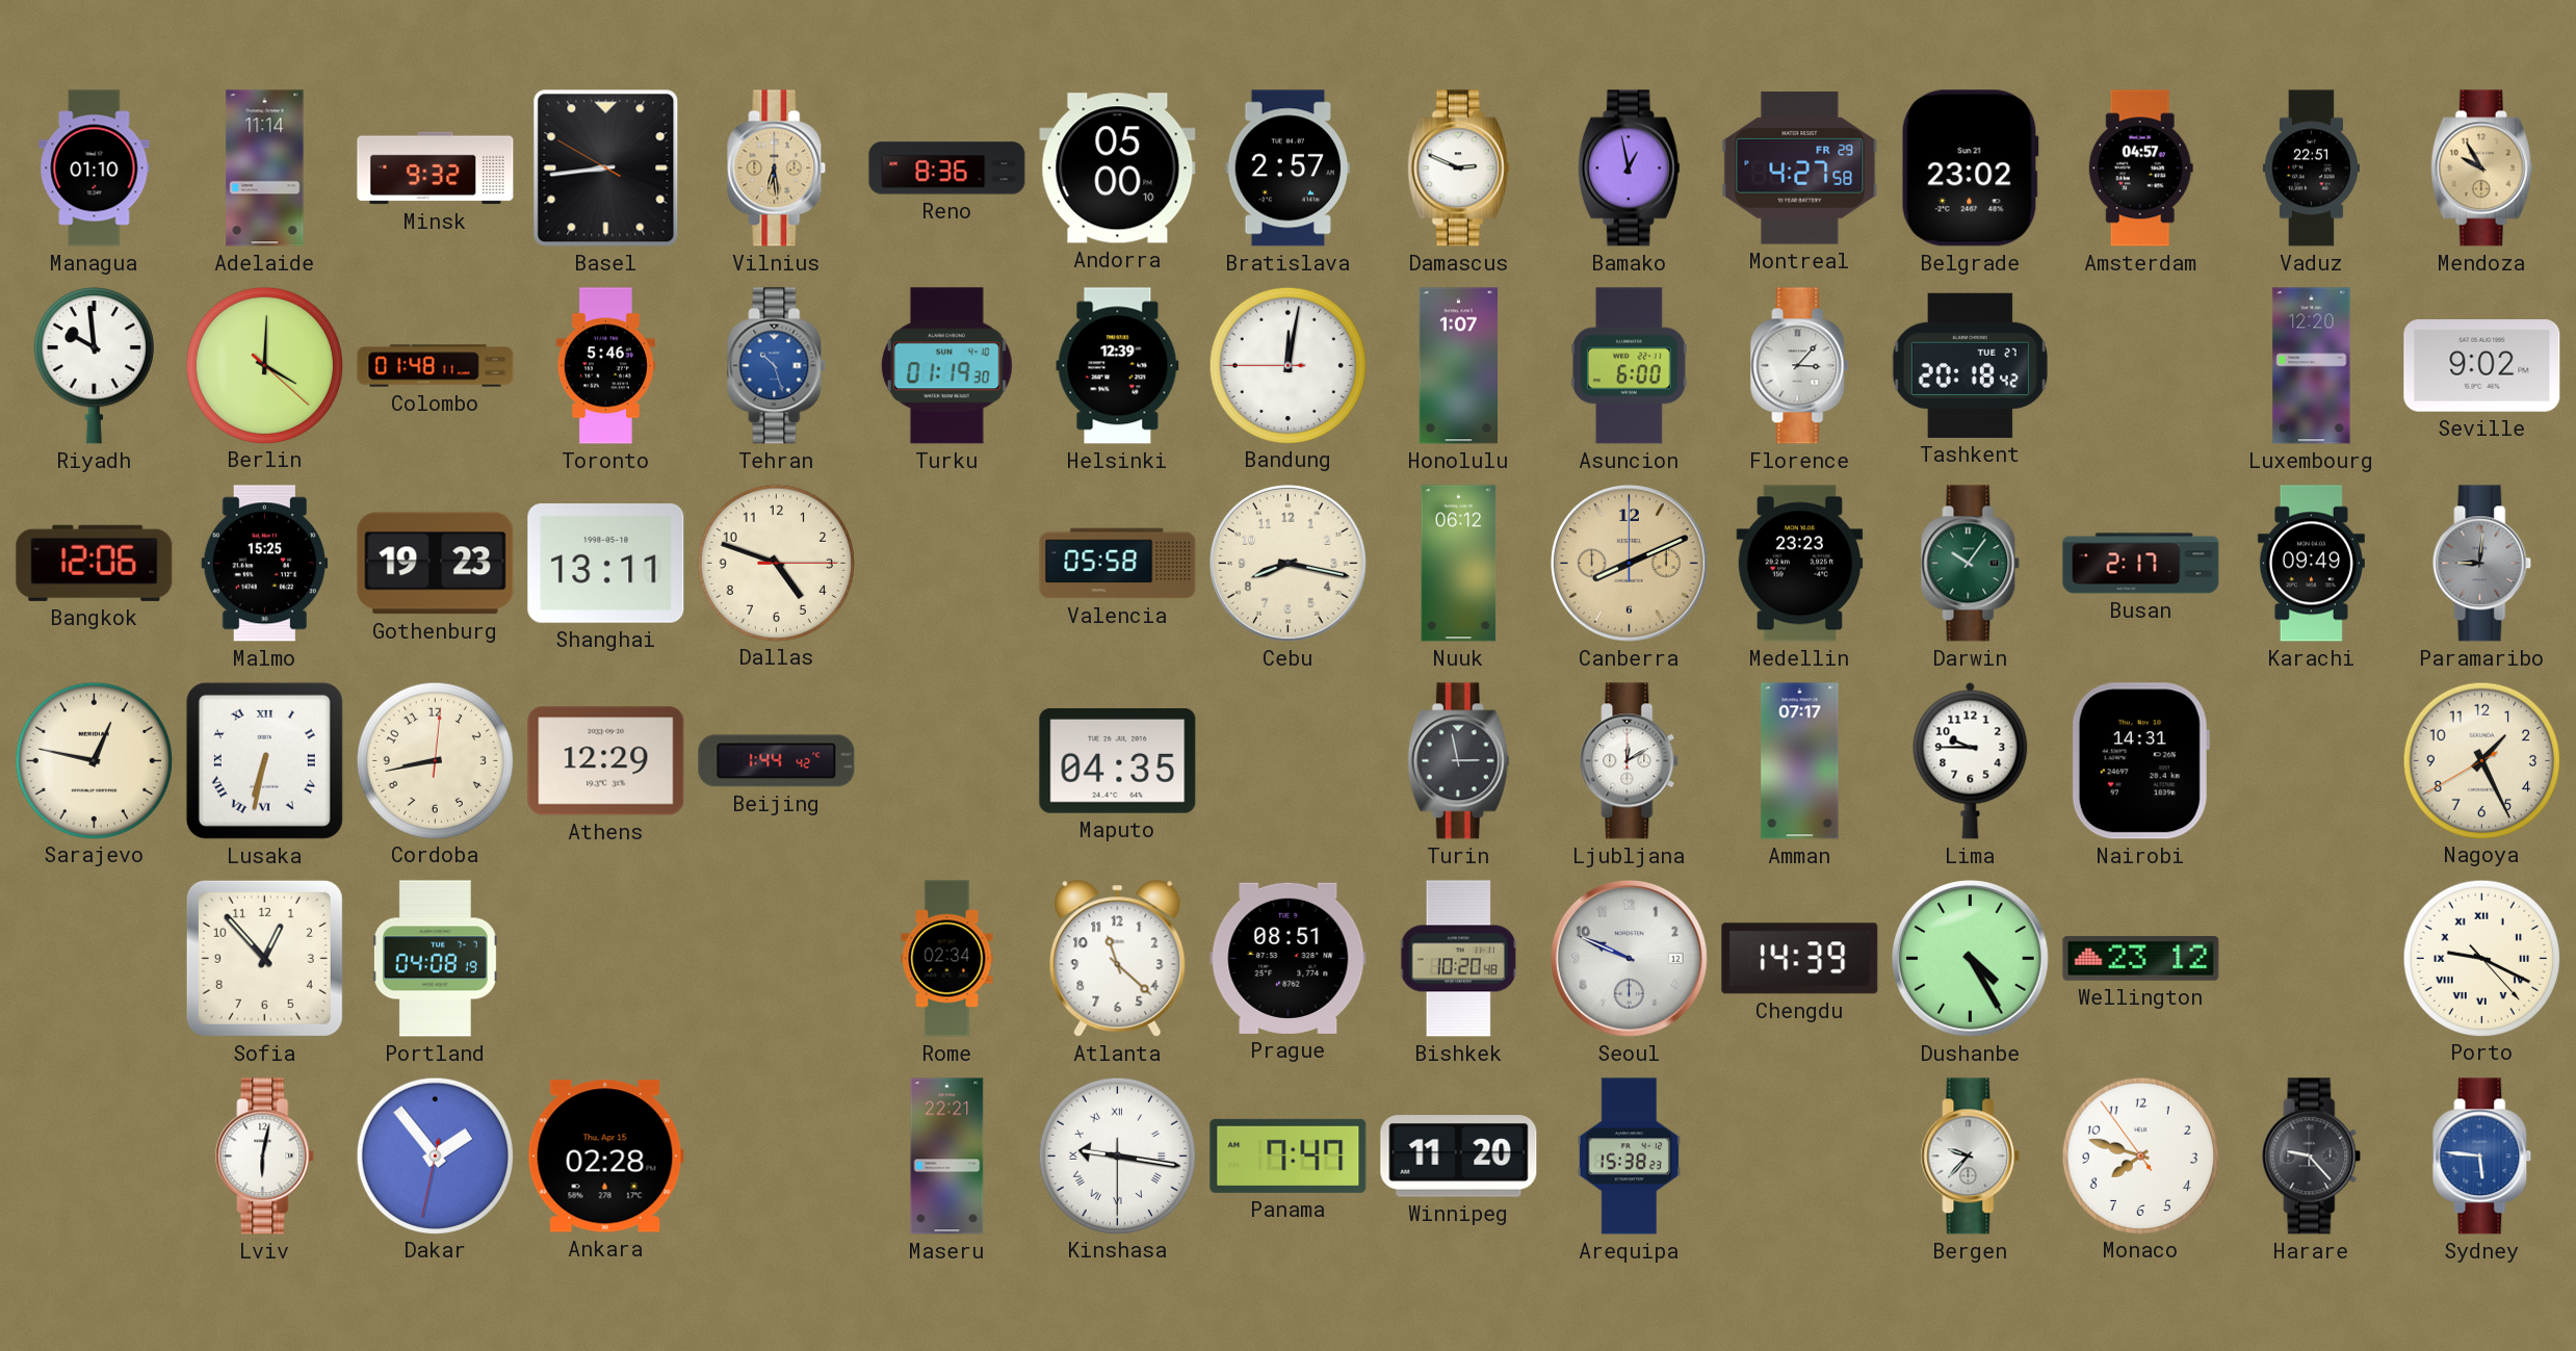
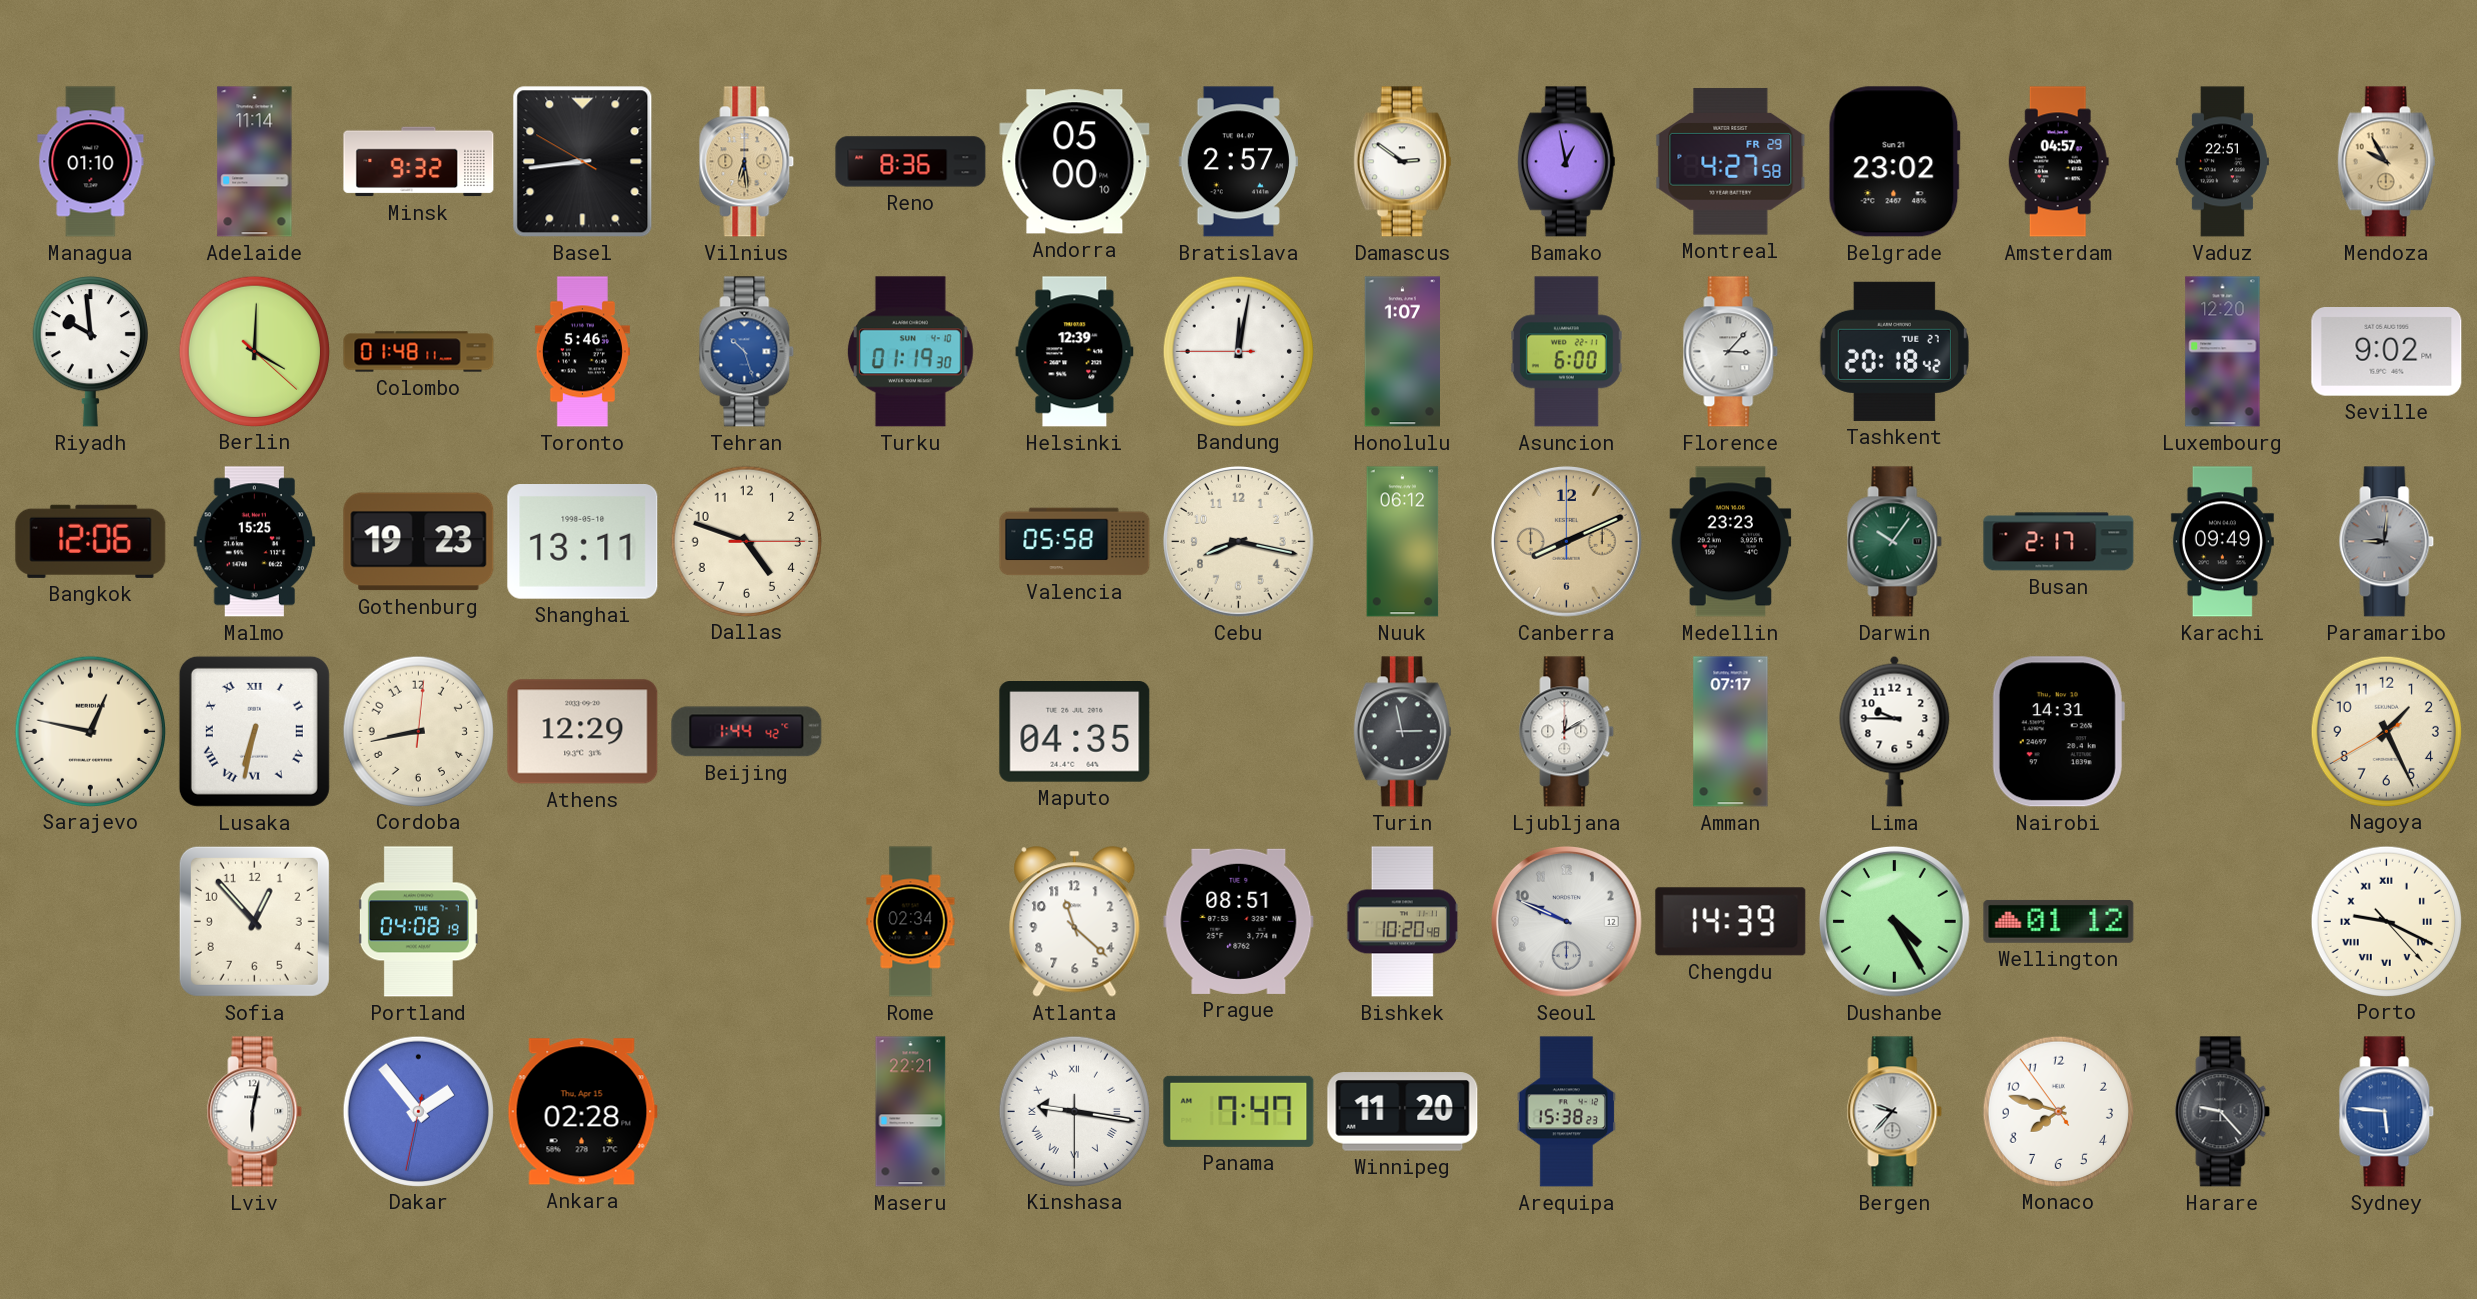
Damascus: 2:49 -> 2:51
Wellington: 23:12 -> 01:12
